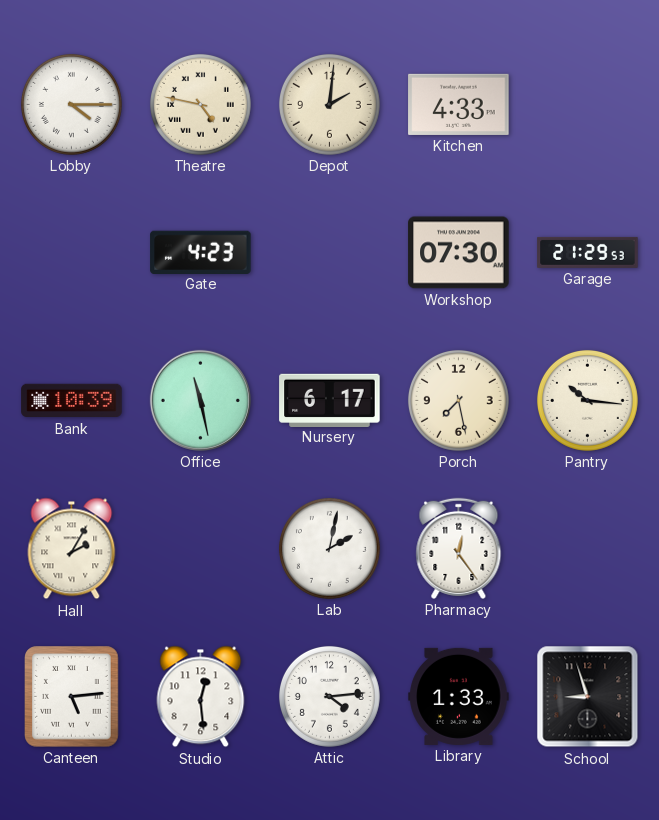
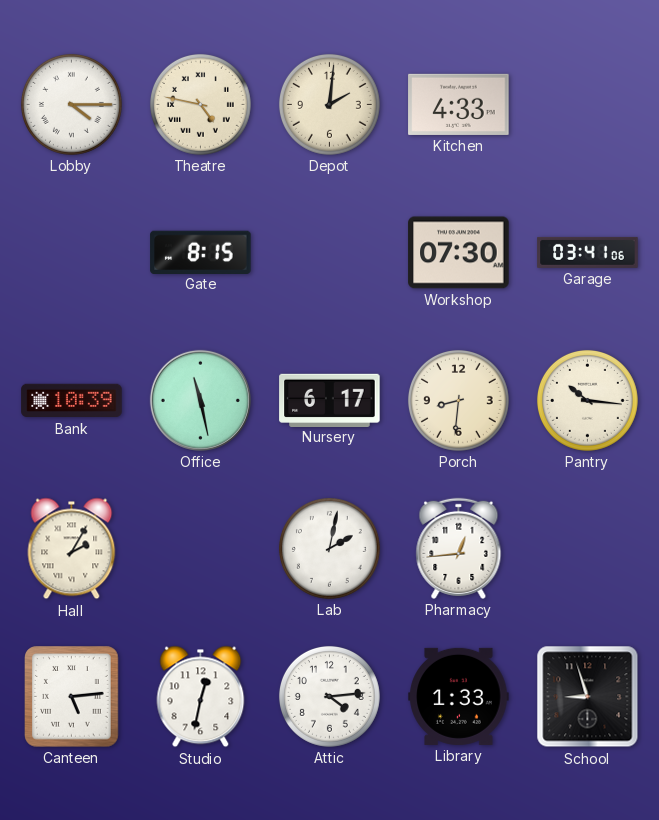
Gate: 4:23 -> 8:15
Garage: 21:29 -> 03:41
Porch: 7:28 -> 8:31
Pharmacy: 12:24 -> 12:44
Studio: 12:29 -> 12:32
